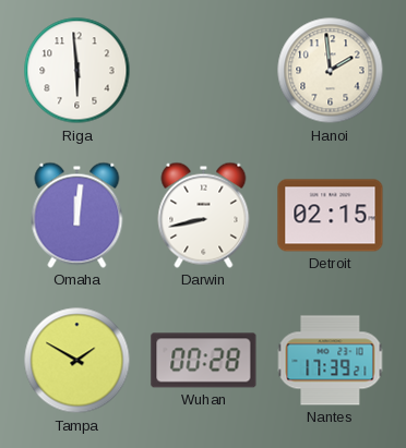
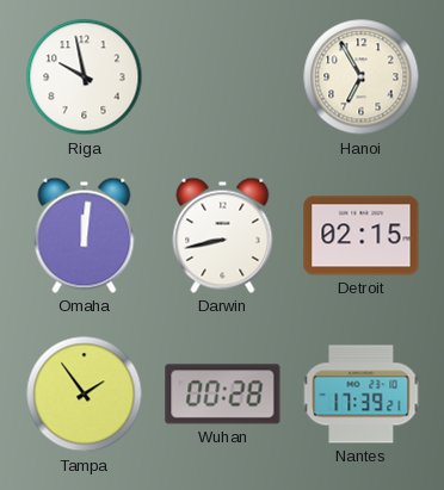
Riga: 5:59 -> 9:58
Hanoi: 1:59 -> 6:55
Tampa: 1:50 -> 1:54
